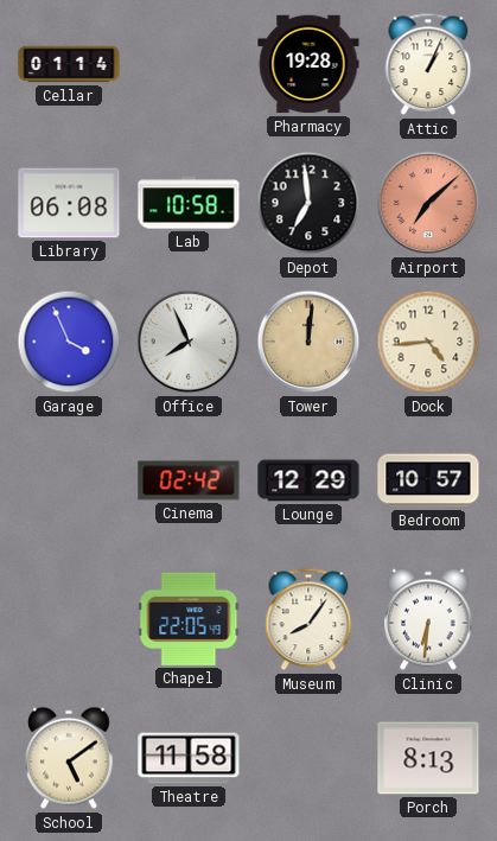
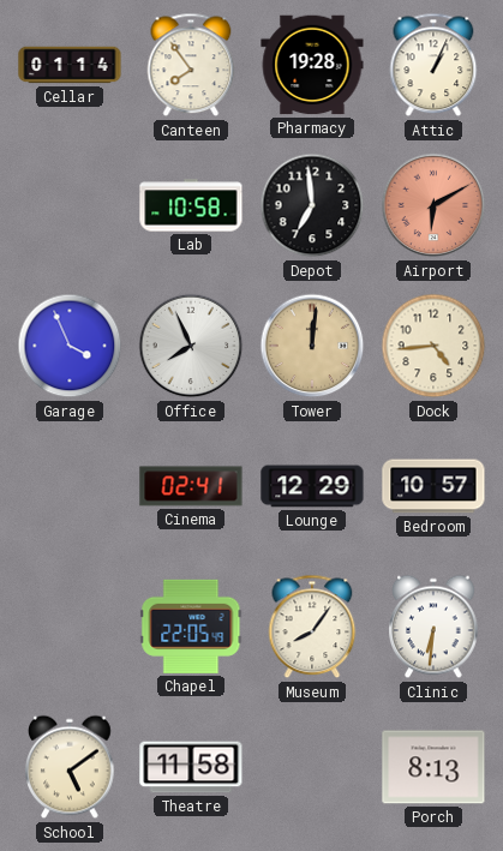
Canteen: none -> 7:54
Library: 06:08 -> none
Airport: 7:08 -> 6:10
Cinema: 02:42 -> 02:41
